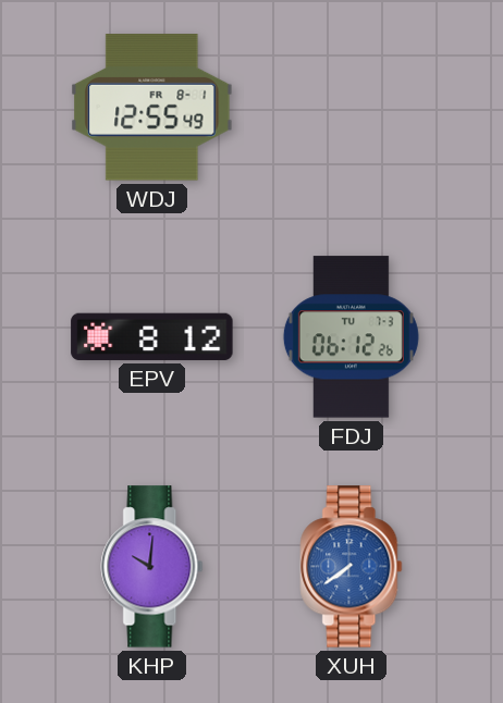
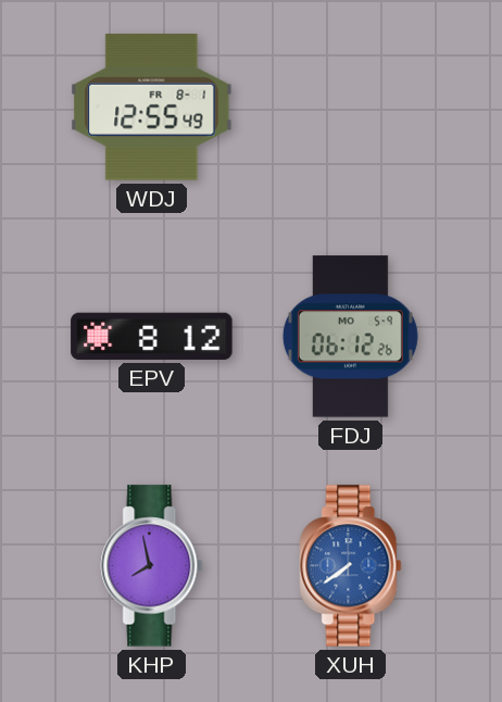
FDJ date: TU 7-3 -> MO 5-9
KHP: 10:01 -> 7:58
